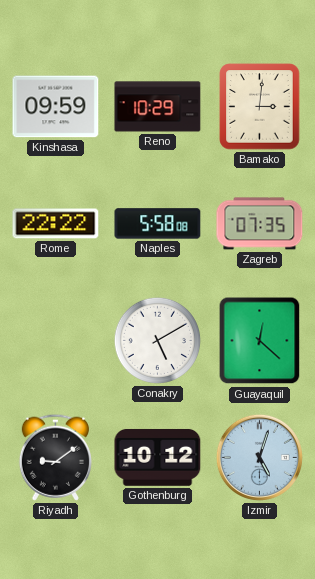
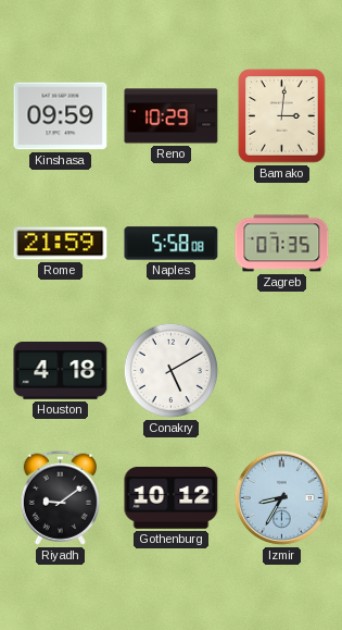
Rome: 22:22 -> 21:59
Houston: none -> 4:18
Guayaquil: 12:22 -> none
Izmir: 5:03 -> 8:35
